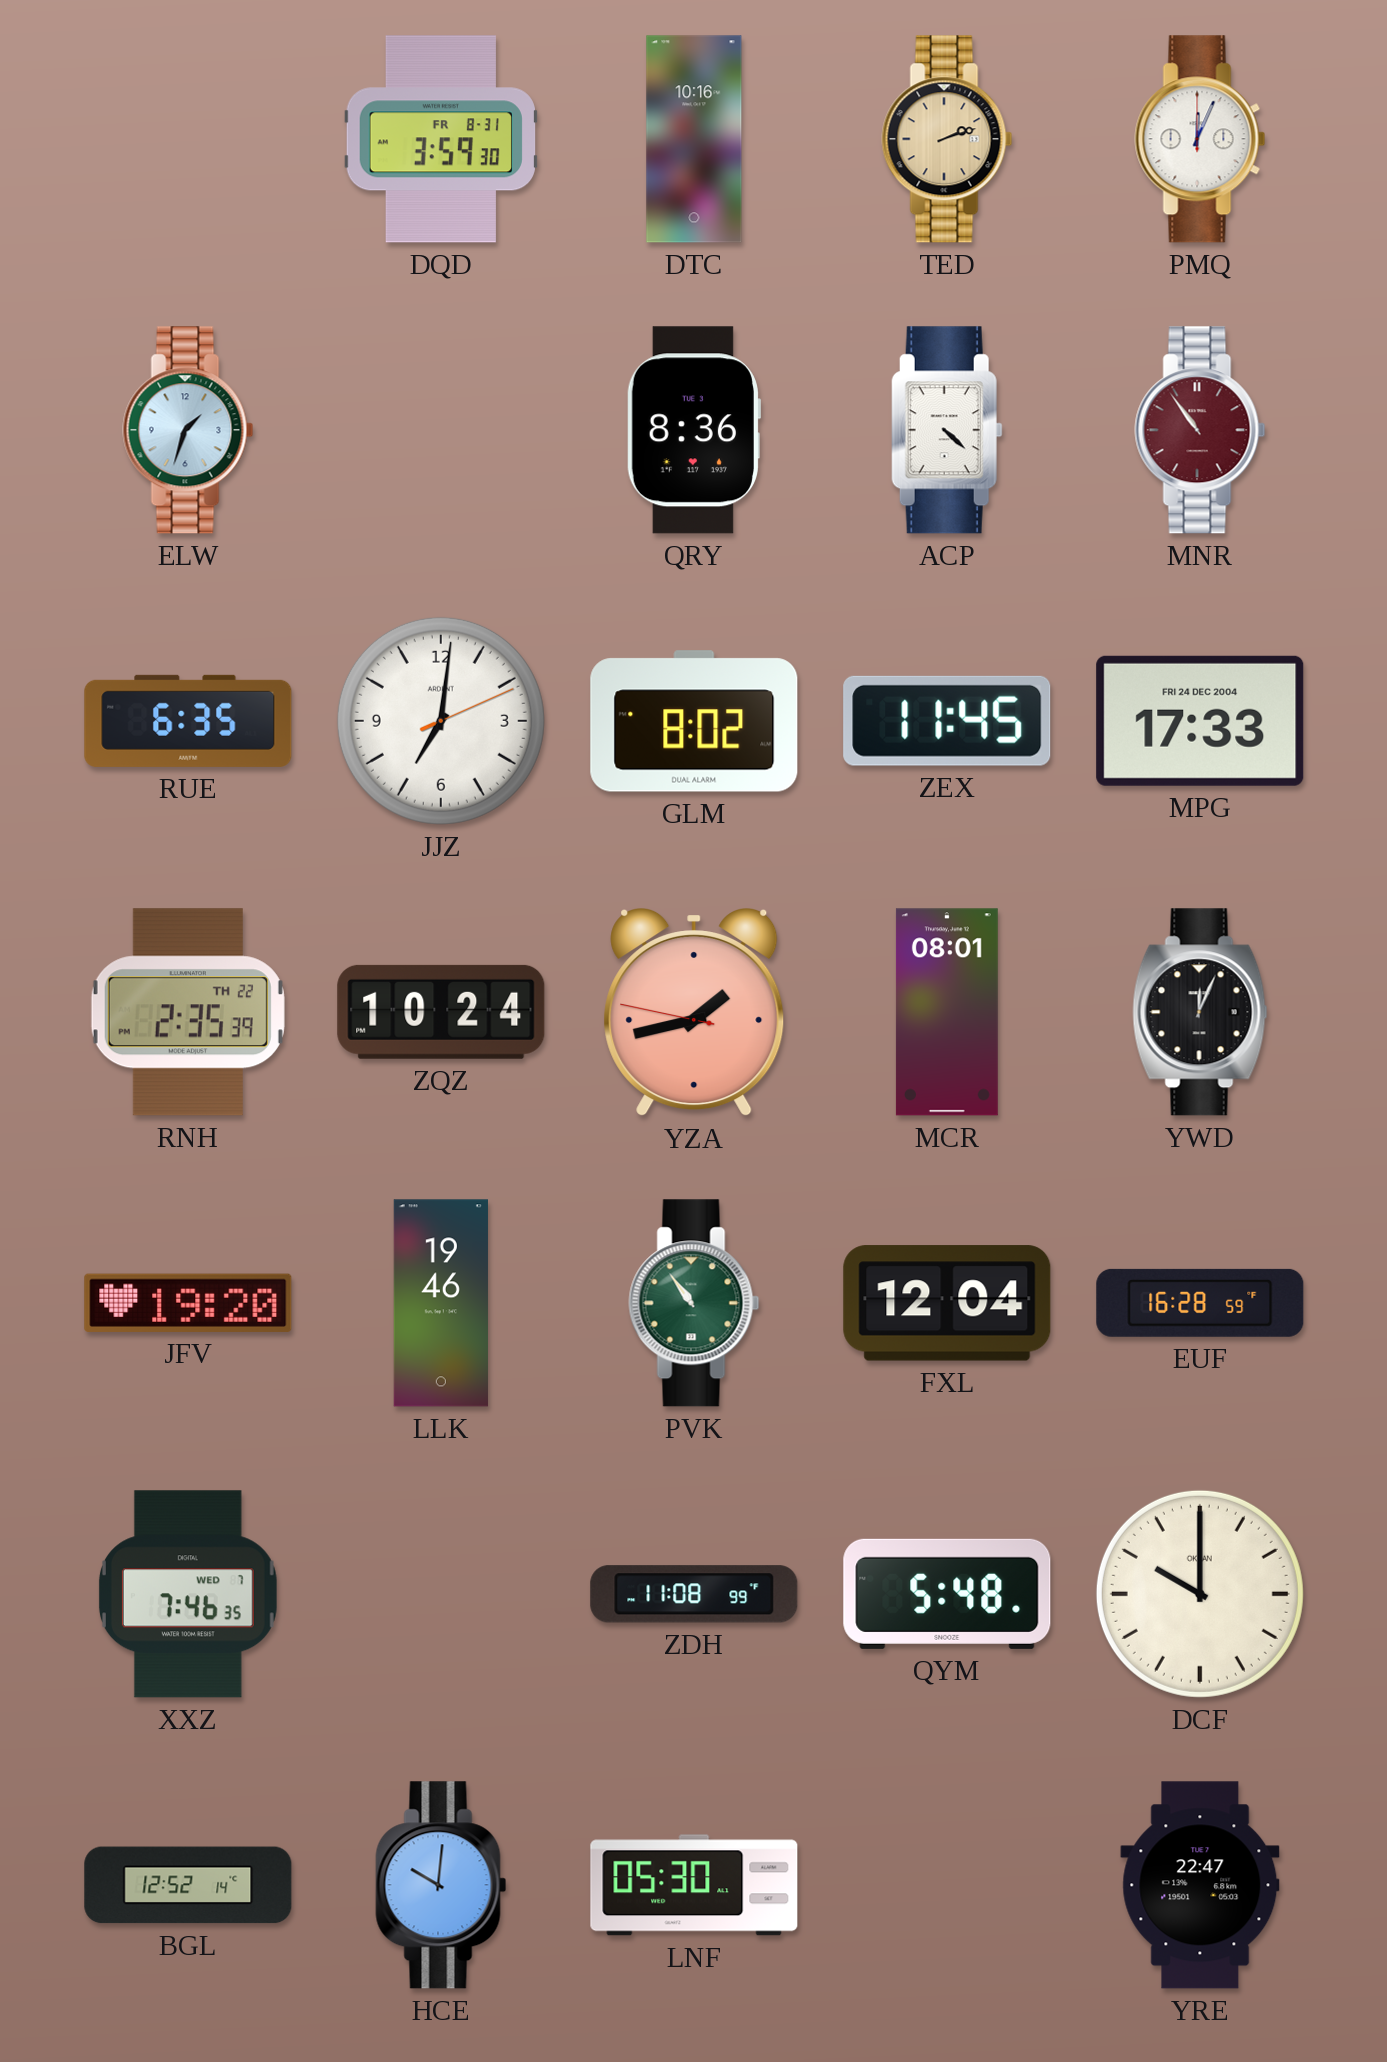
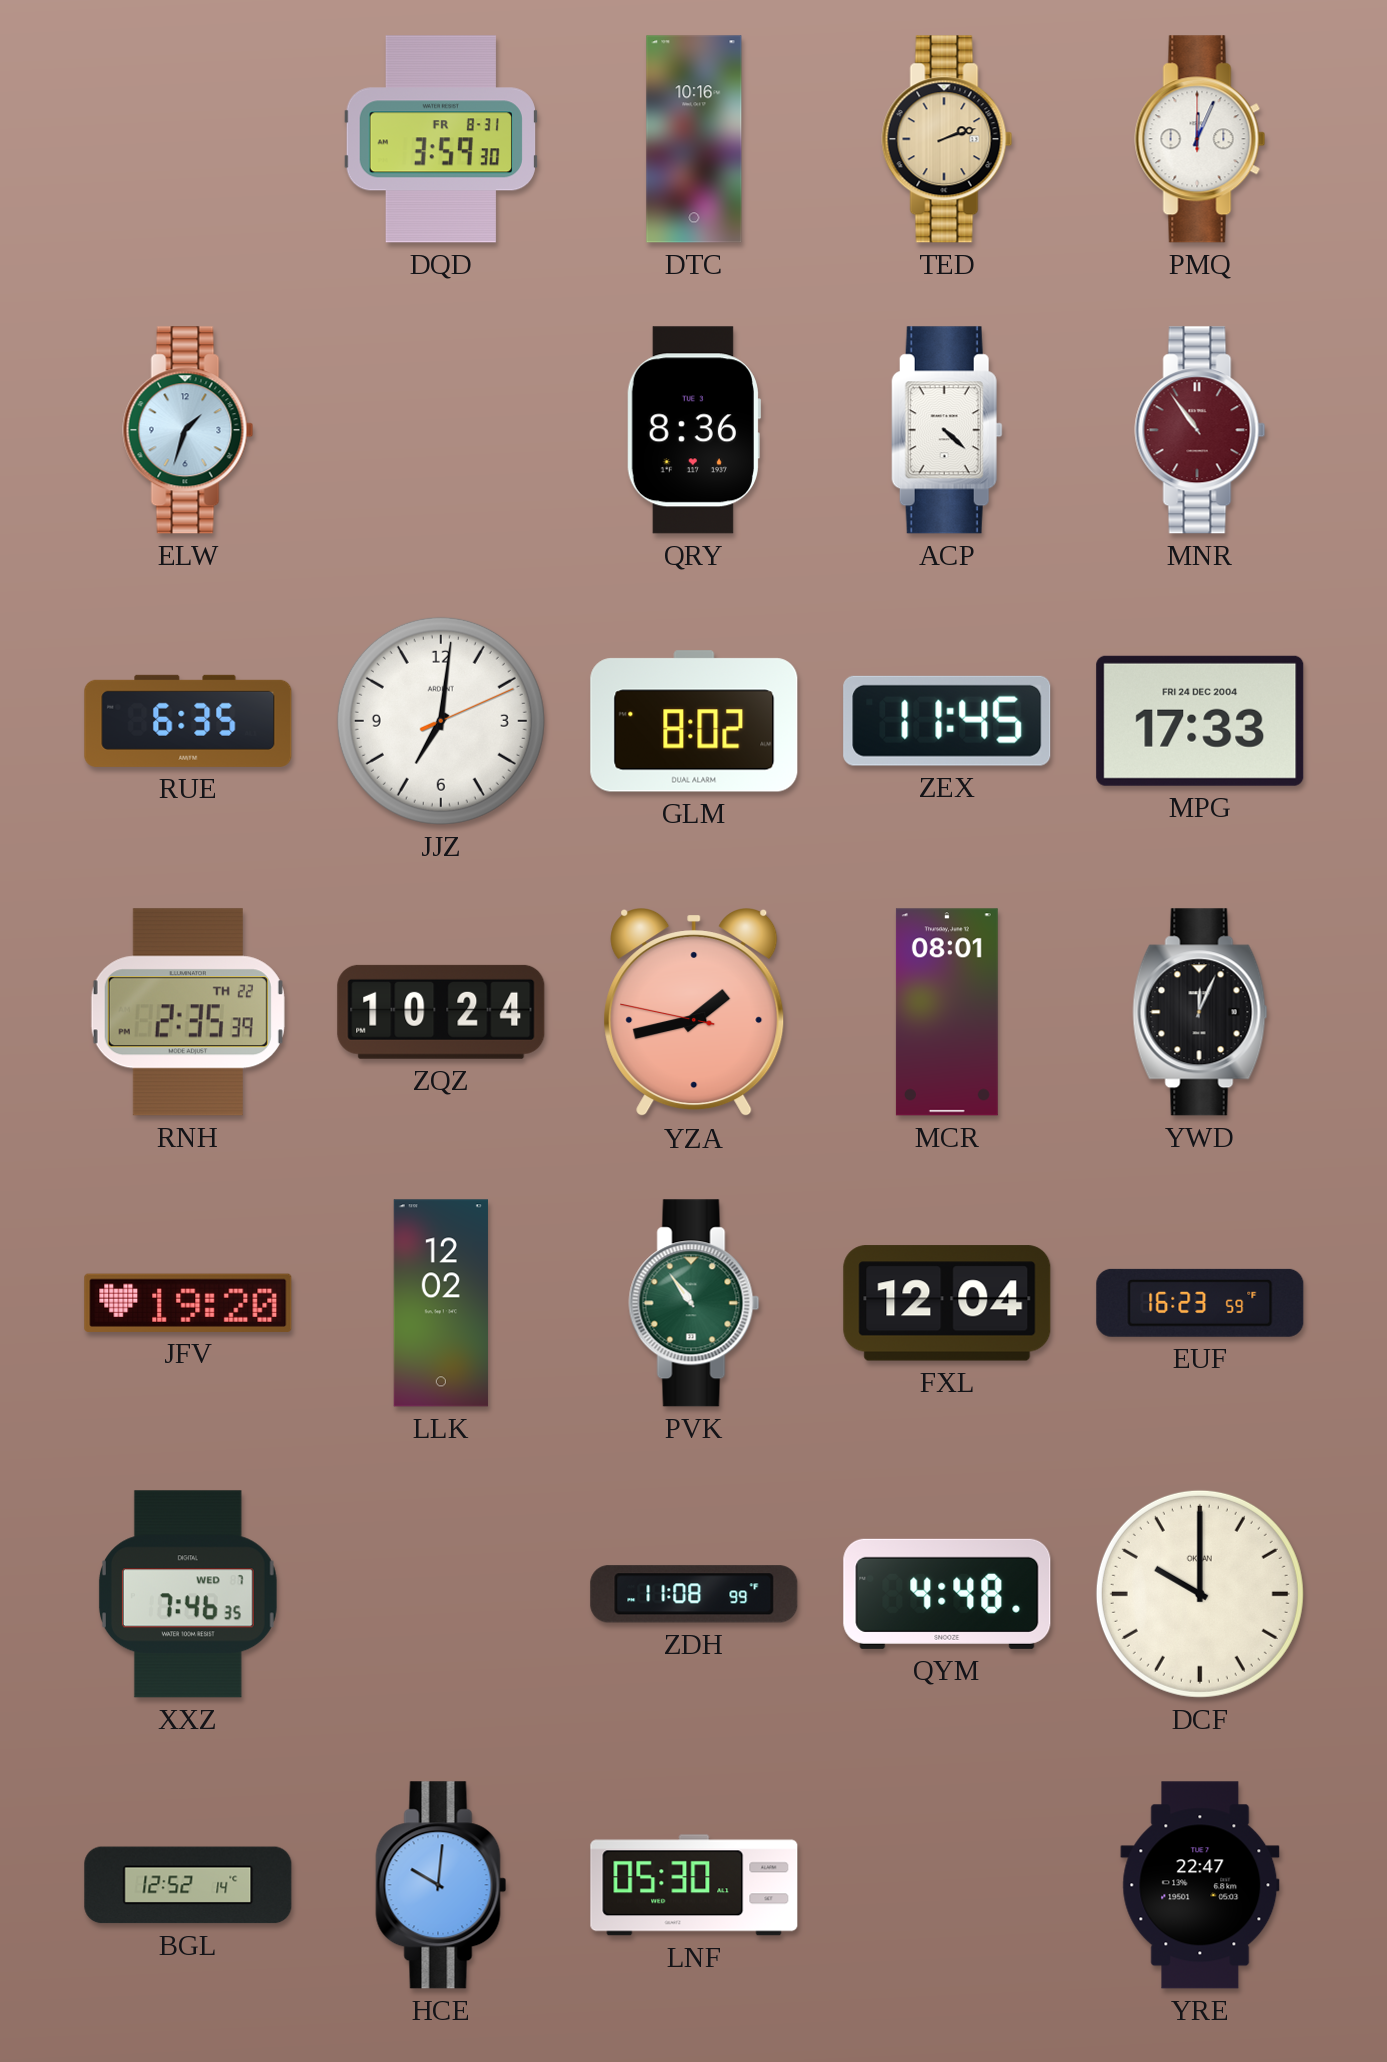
LLK: 19:46 -> 12:02
EUF: 16:28 -> 16:23
QYM: 5:48 -> 4:48
